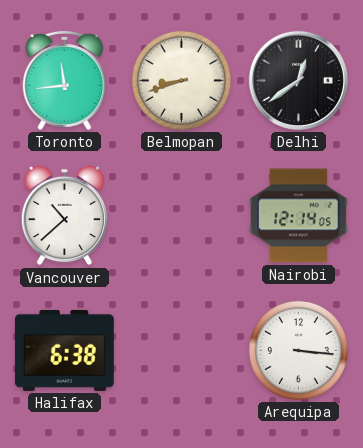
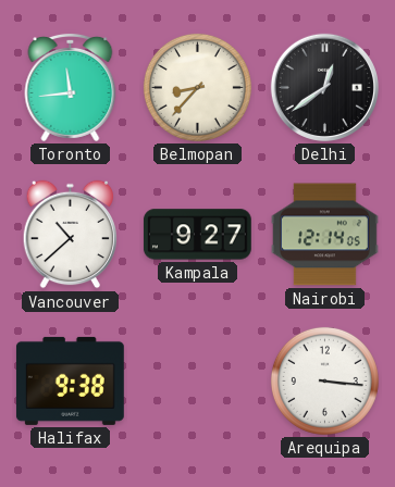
Belmopan: 8:42 -> 8:37
Kampala: none -> 9:27
Halifax: 6:38 -> 9:38
